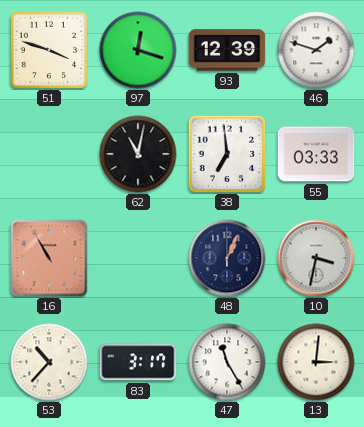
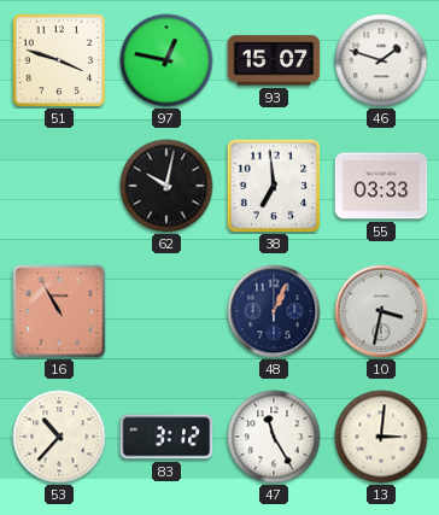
97: 12:18 -> 12:47
93: 12:39 -> 15:07
62: 11:02 -> 10:02
83: 3:17 -> 3:12
